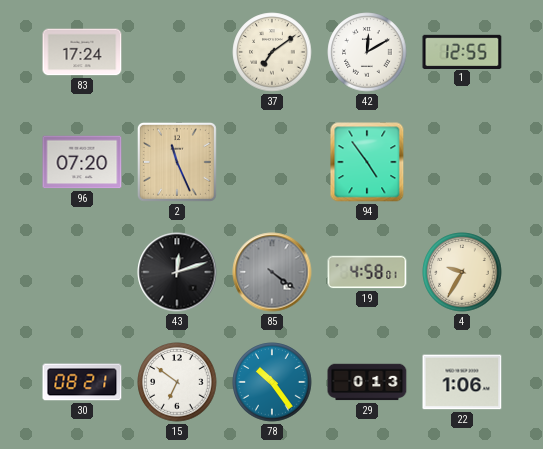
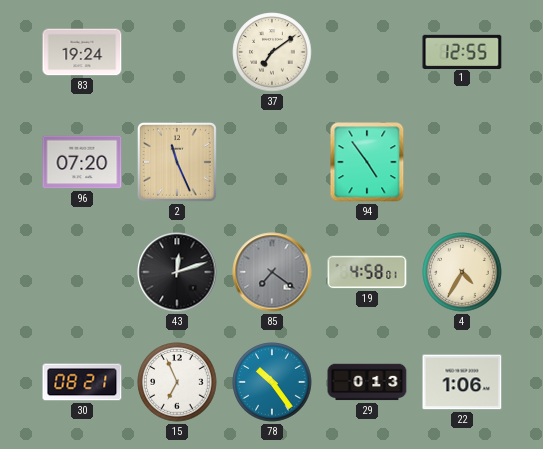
83: 17:24 -> 19:24
42: 12:10 -> none
85: 4:21 -> 7:21
4: 9:35 -> 4:35
15: 6:51 -> 6:56
